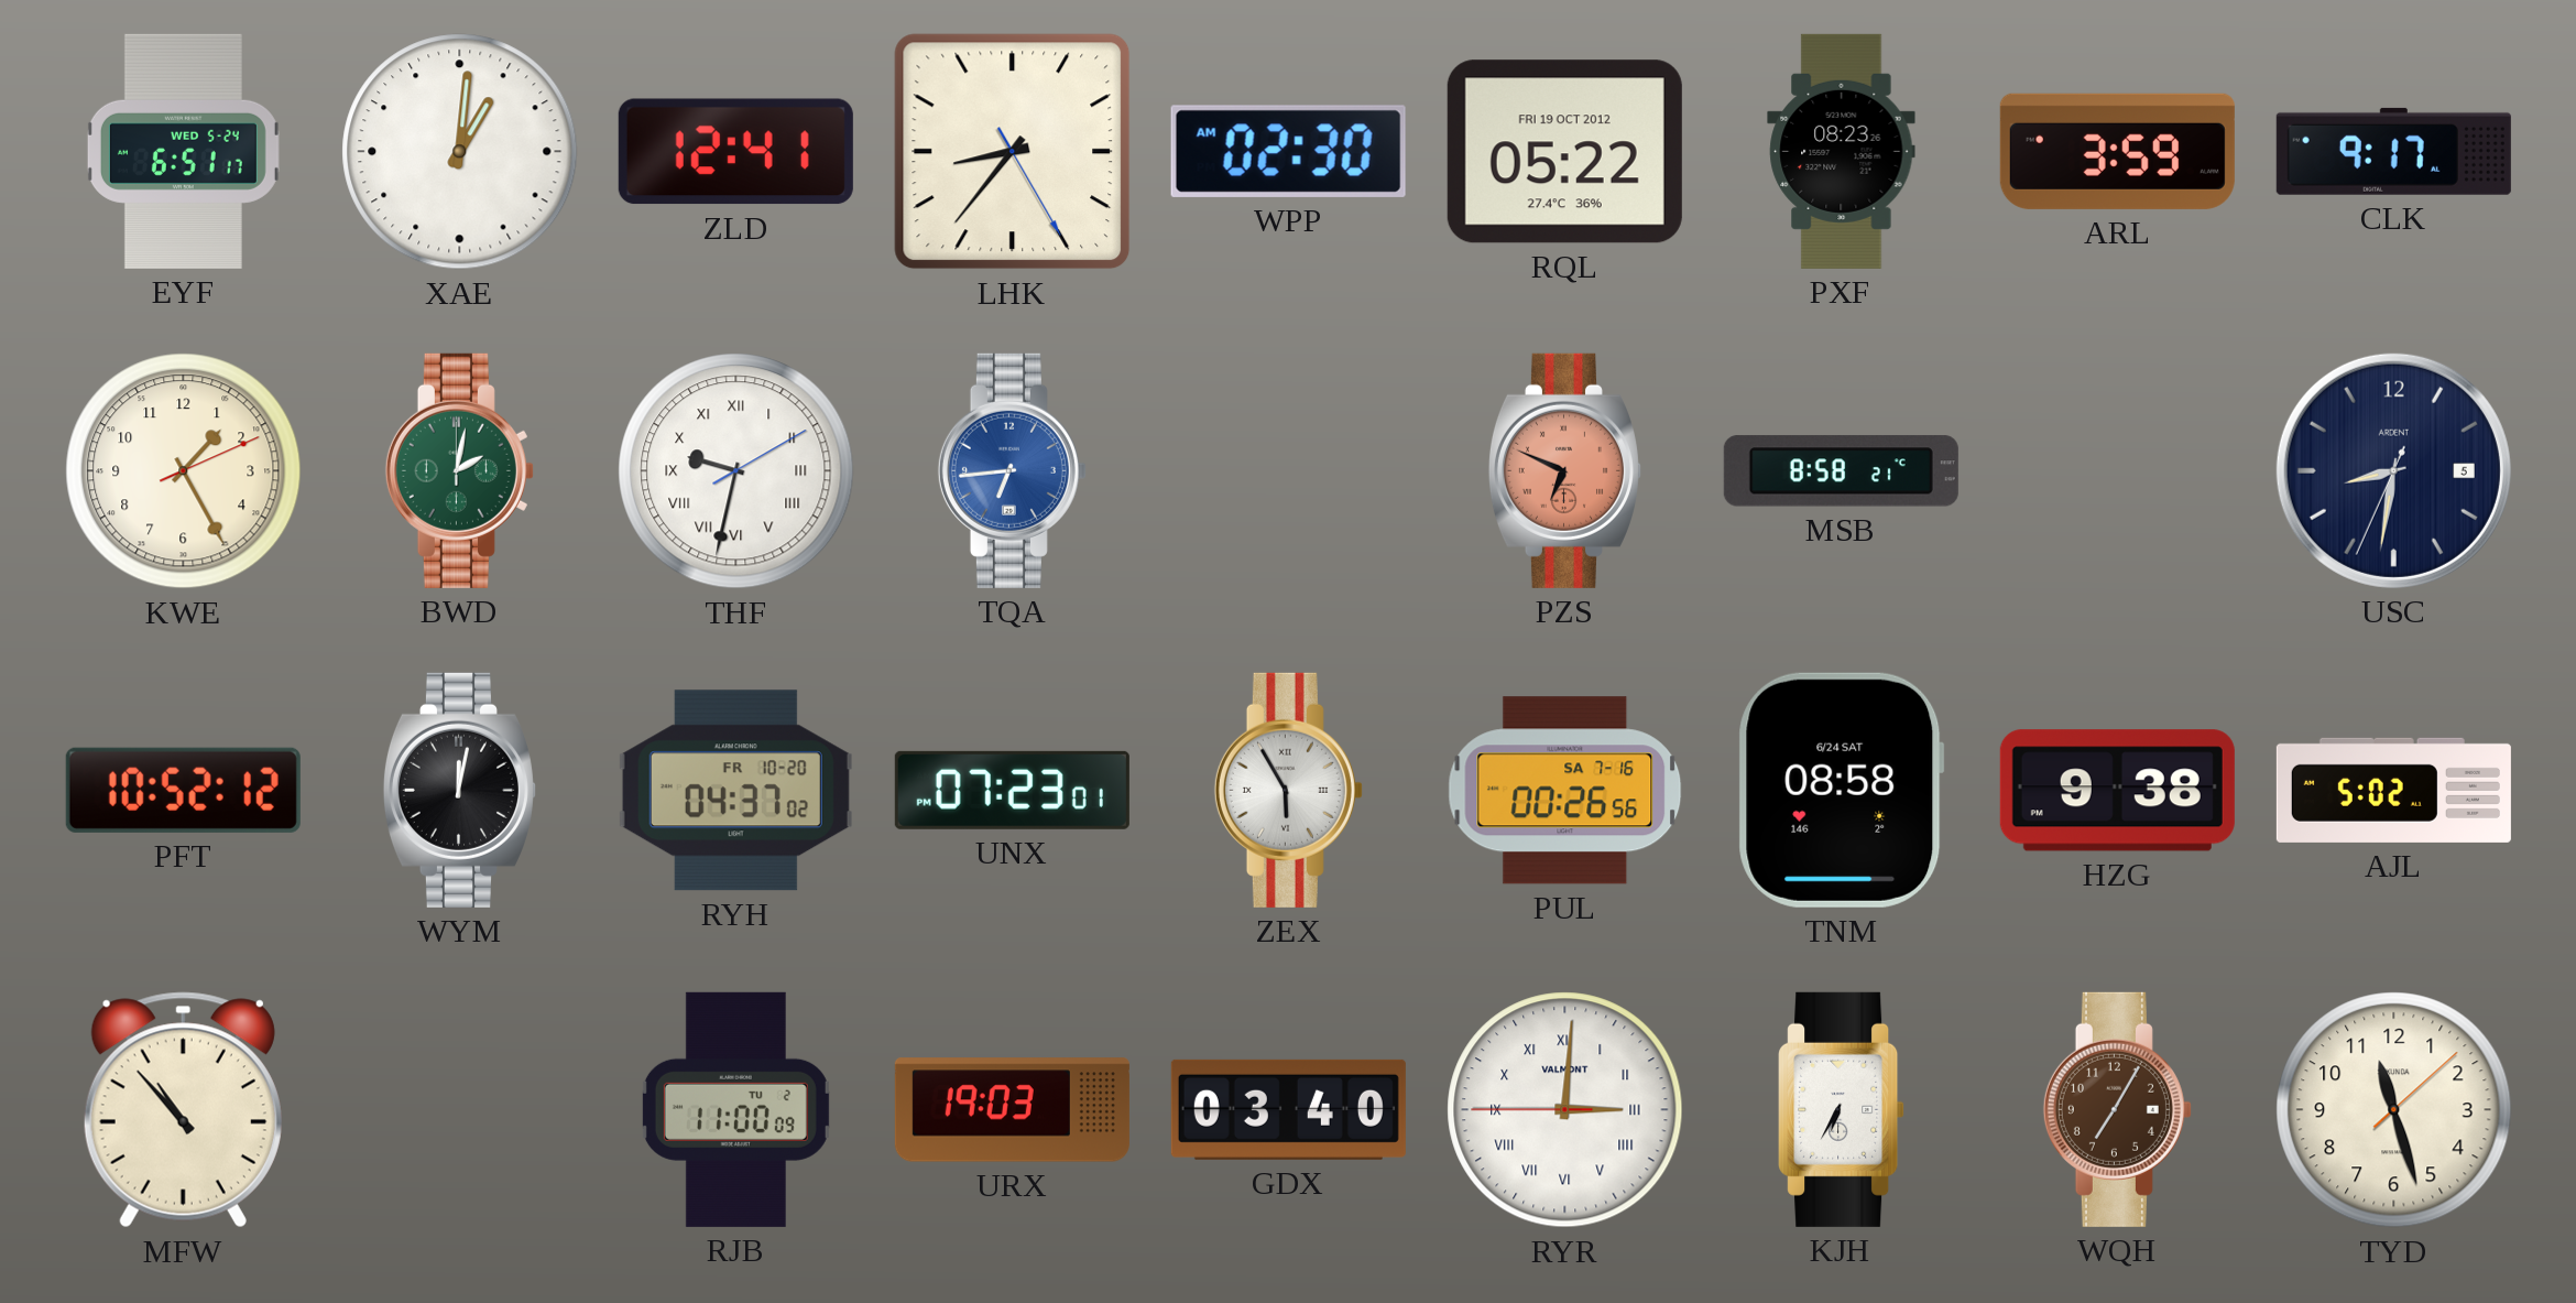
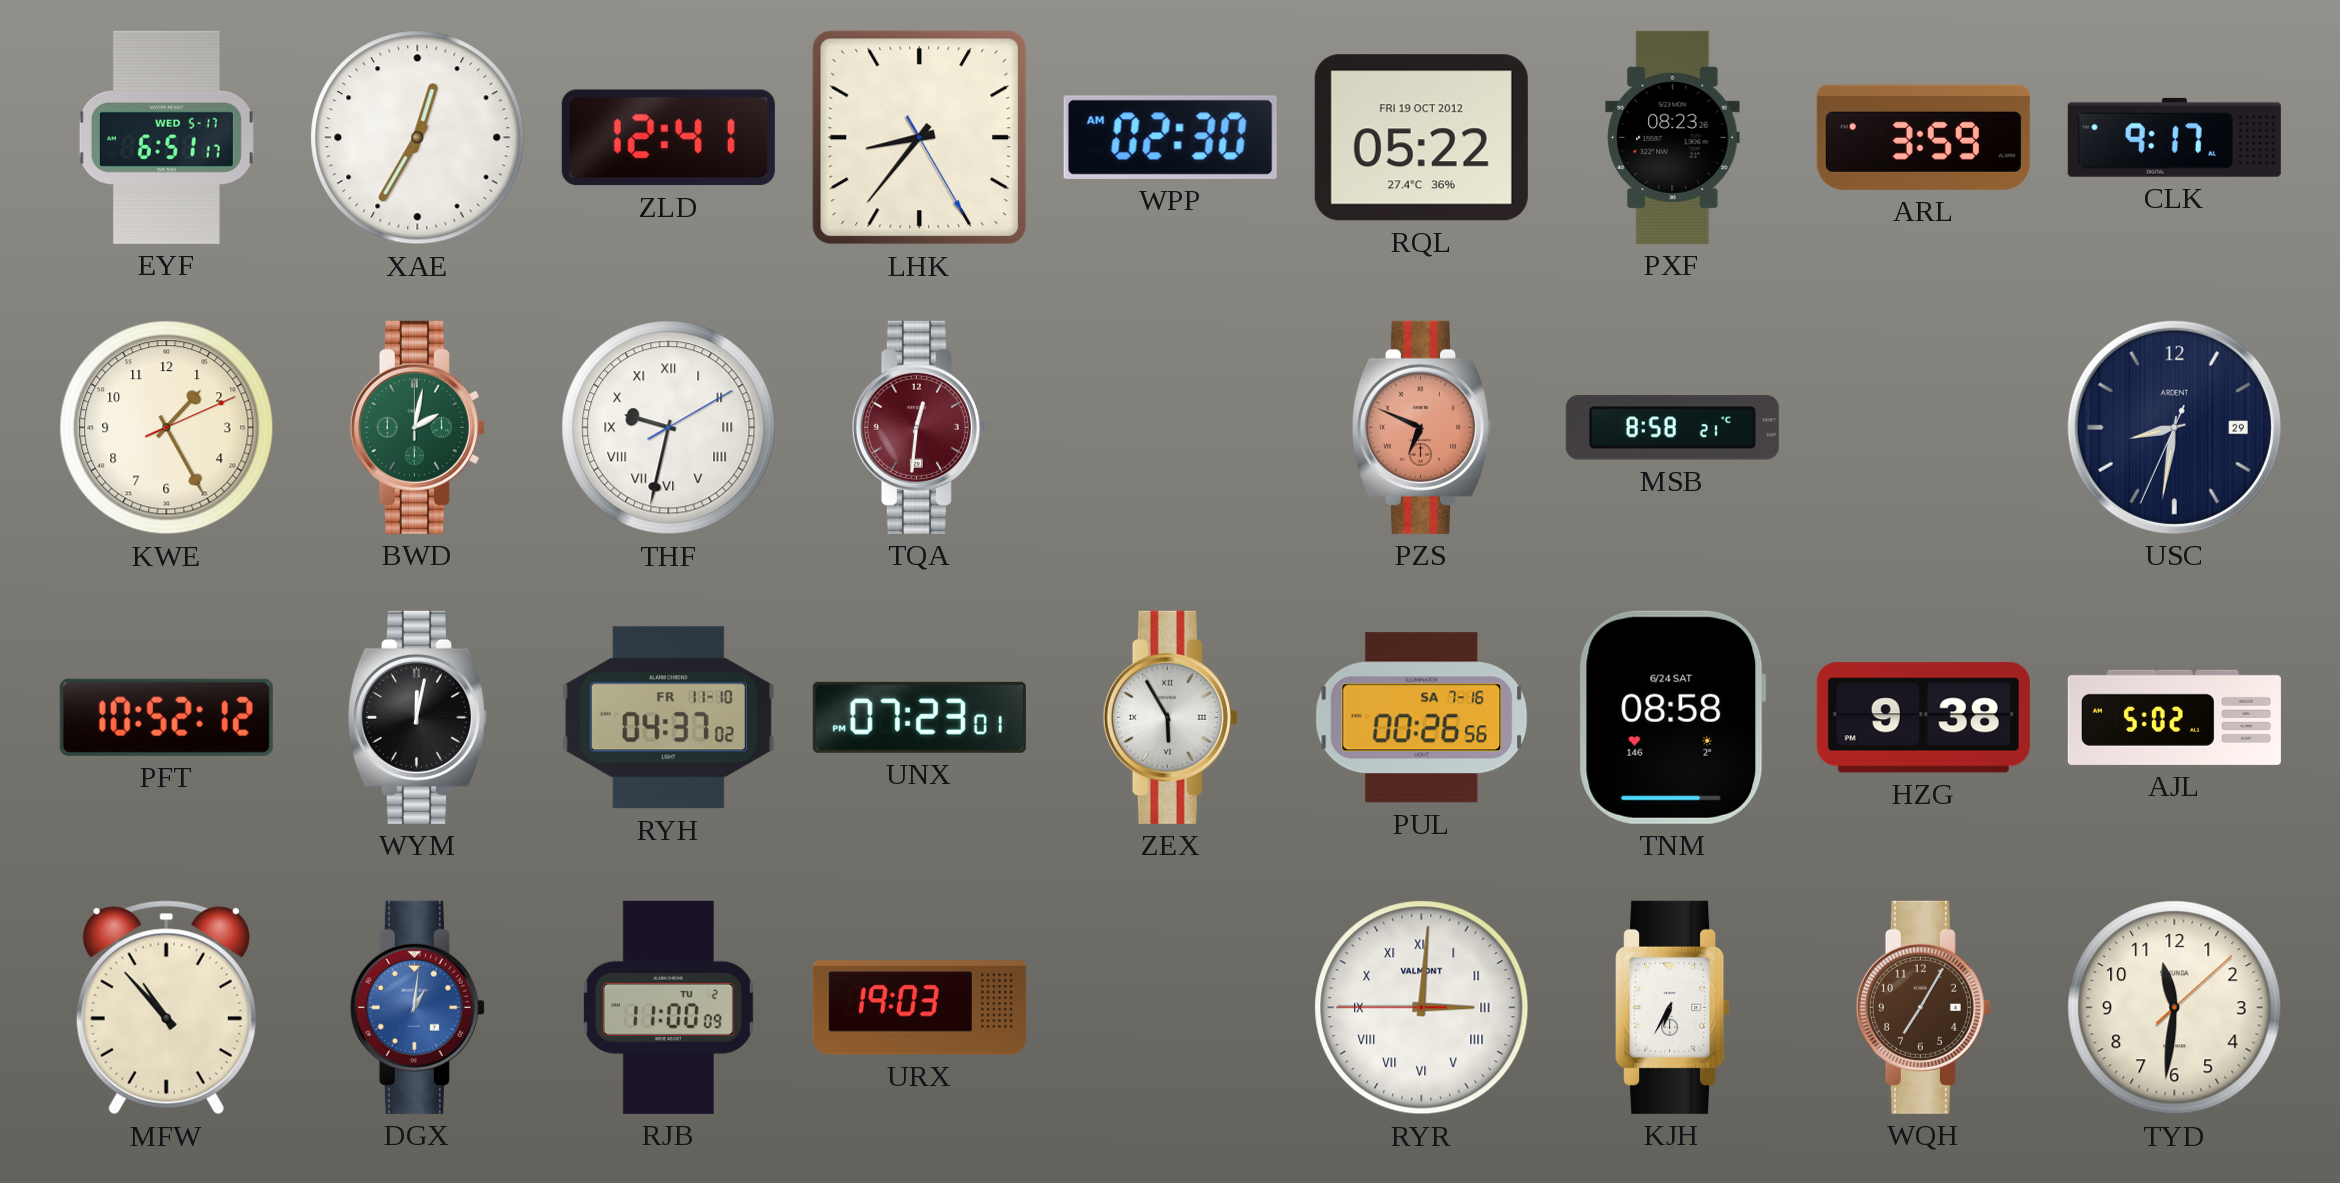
EYF date: WED 5-24 -> WED 5-17
XAE: 1:01 -> 12:35
TQA: 6:44 -> 12:31
TQA dial: blue -> burgundy
USC date: 5 -> 29
RYH date: FR 10-20 -> FR 11-10
DGX: none -> 1:01
GDX: 03:40 -> none
TYD: 11:27 -> 11:31
